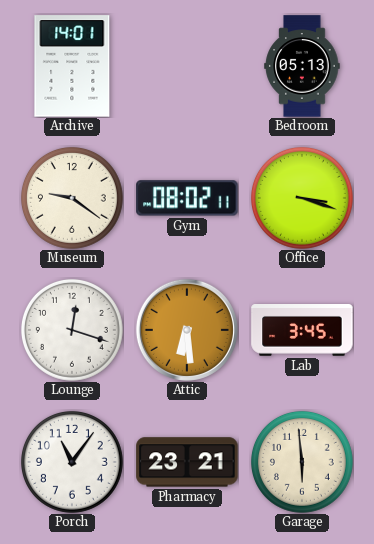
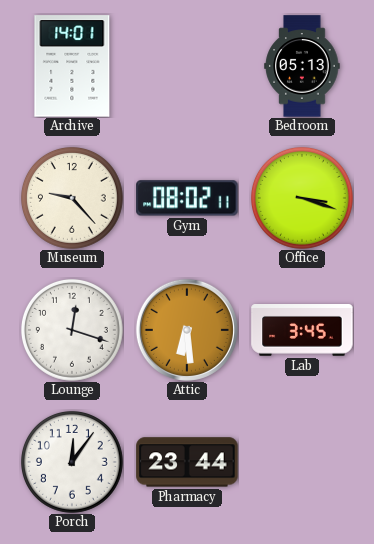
Museum: 9:21 -> 9:23
Porch: 11:06 -> 12:06
Pharmacy: 23:21 -> 23:44
Garage: 5:59 -> none
